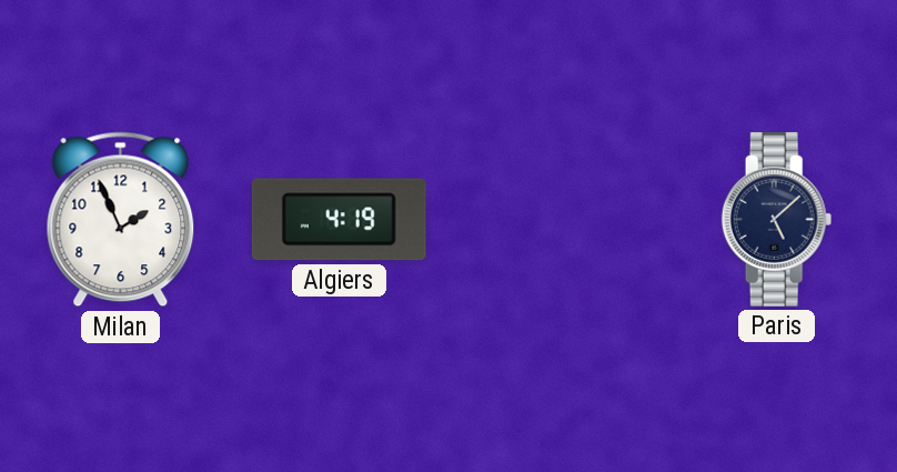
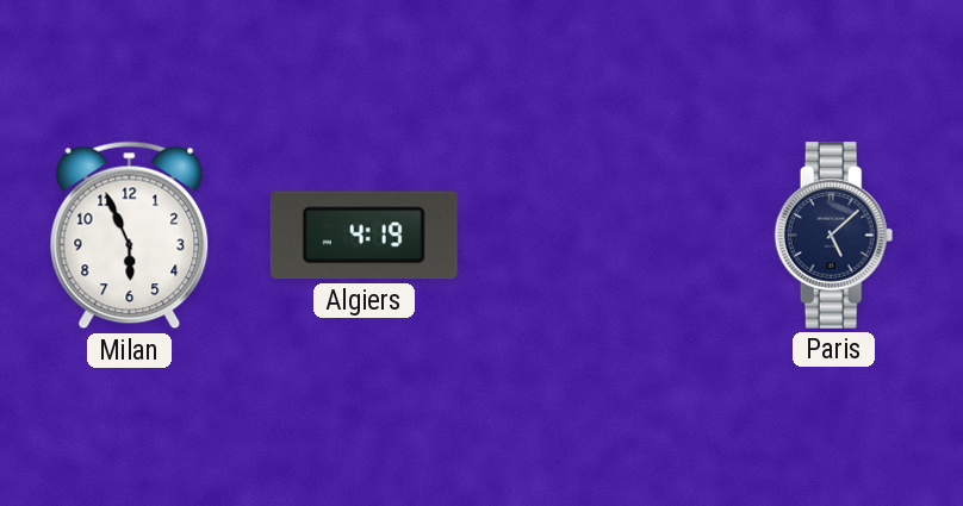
Milan: 1:56 -> 5:56
